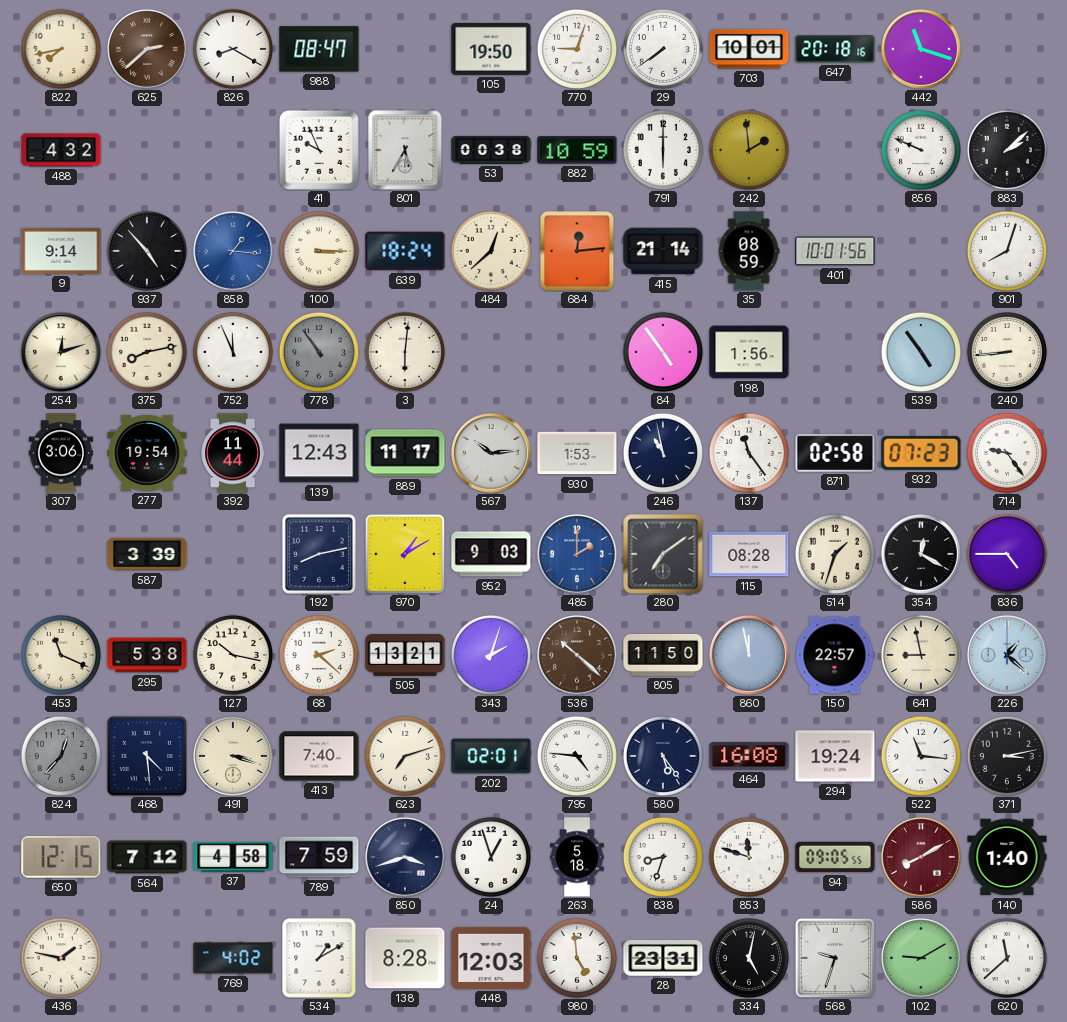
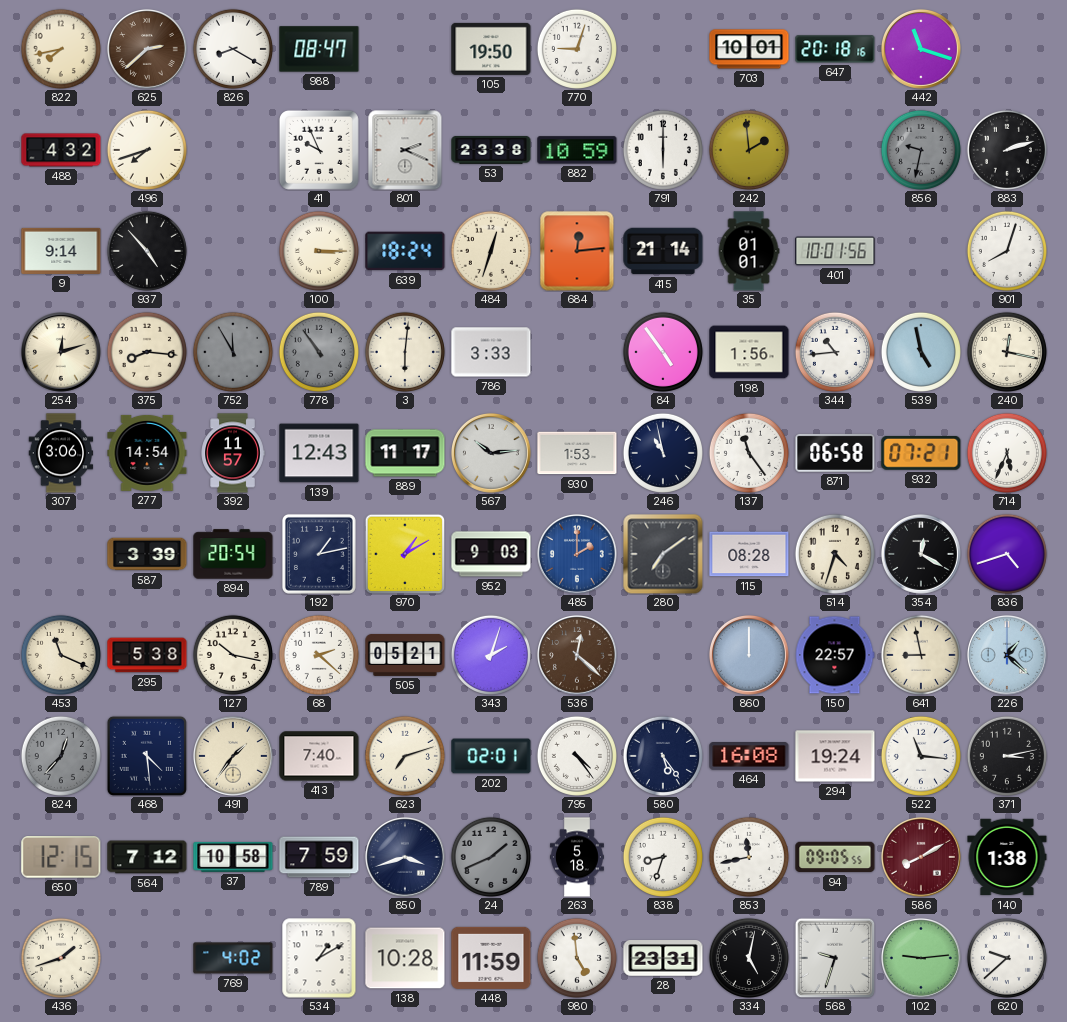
29: 7:39 -> none
496: none -> 7:42
801: 5:35 -> 2:19
53: 00:38 -> 23:38
856: 9:49 -> 9:32
856 dial: white -> grey
883: 2:08 -> 2:12
858: 1:16 -> none
484: 12:38 -> 12:33
35: 08:59 -> 01:01
375: 8:13 -> 8:16
752: 11:56 -> 11:55
752 dial: white -> grey
786: none -> 3:33
344: none -> 10:44
539: 4:54 -> 4:58
240: 8:44 -> 12:17
277: 19:54 -> 14:54
392: 11:44 -> 11:57
871: 02:58 -> 06:58
932: 07:23 -> 07:21
714: 9:24 -> 5:34
894: none -> 20:54
192: 8:13 -> 1:13
514: 1:33 -> 4:33
836: 4:45 -> 4:42
505: 13:21 -> 05:21
536: 10:22 -> 12:22
805: 11:50 -> none
860: 11:58 -> 12:00
491: 3:18 -> 1:36
795: 4:46 -> 4:24
37: 4:58 -> 10:58
24: 12:57 -> 1:41
24 dial: white -> grey
853: 11:48 -> 11:43
140: 1:40 -> 1:38
436: 1:47 -> 1:42
138: 8:28 -> 10:28
448: 12:03 -> 11:59
102: 9:10 -> 9:14
620: 11:38 -> 9:38
